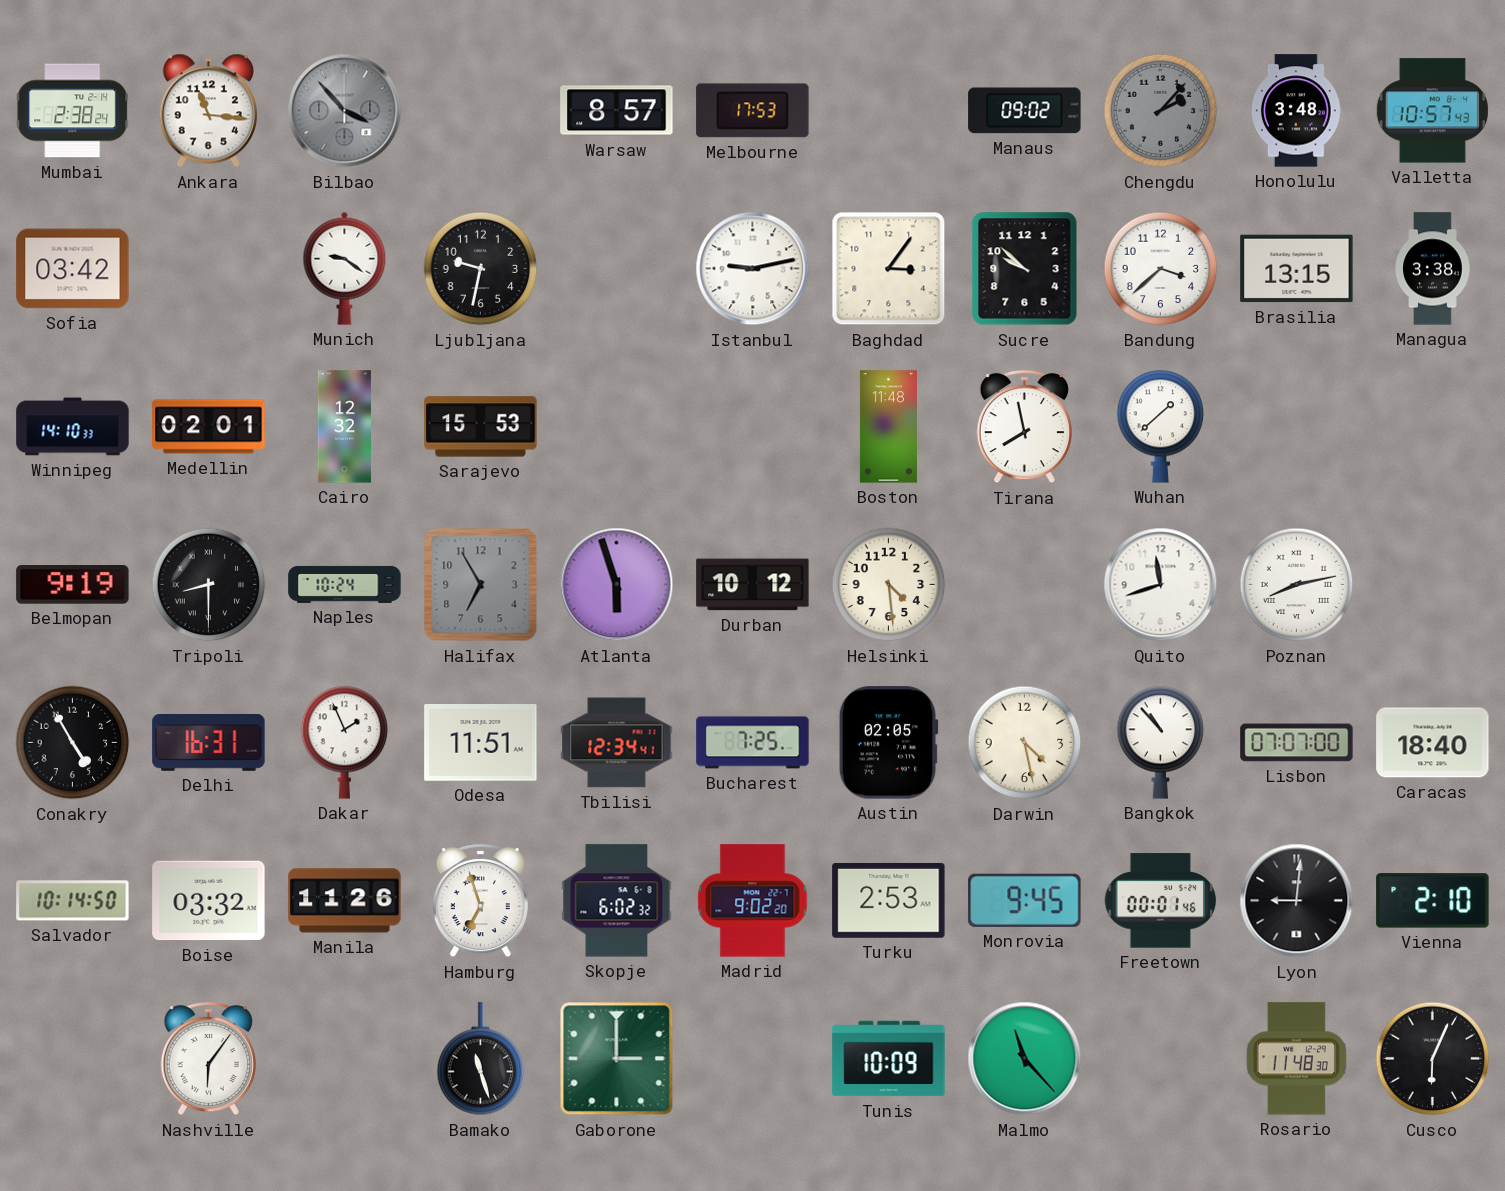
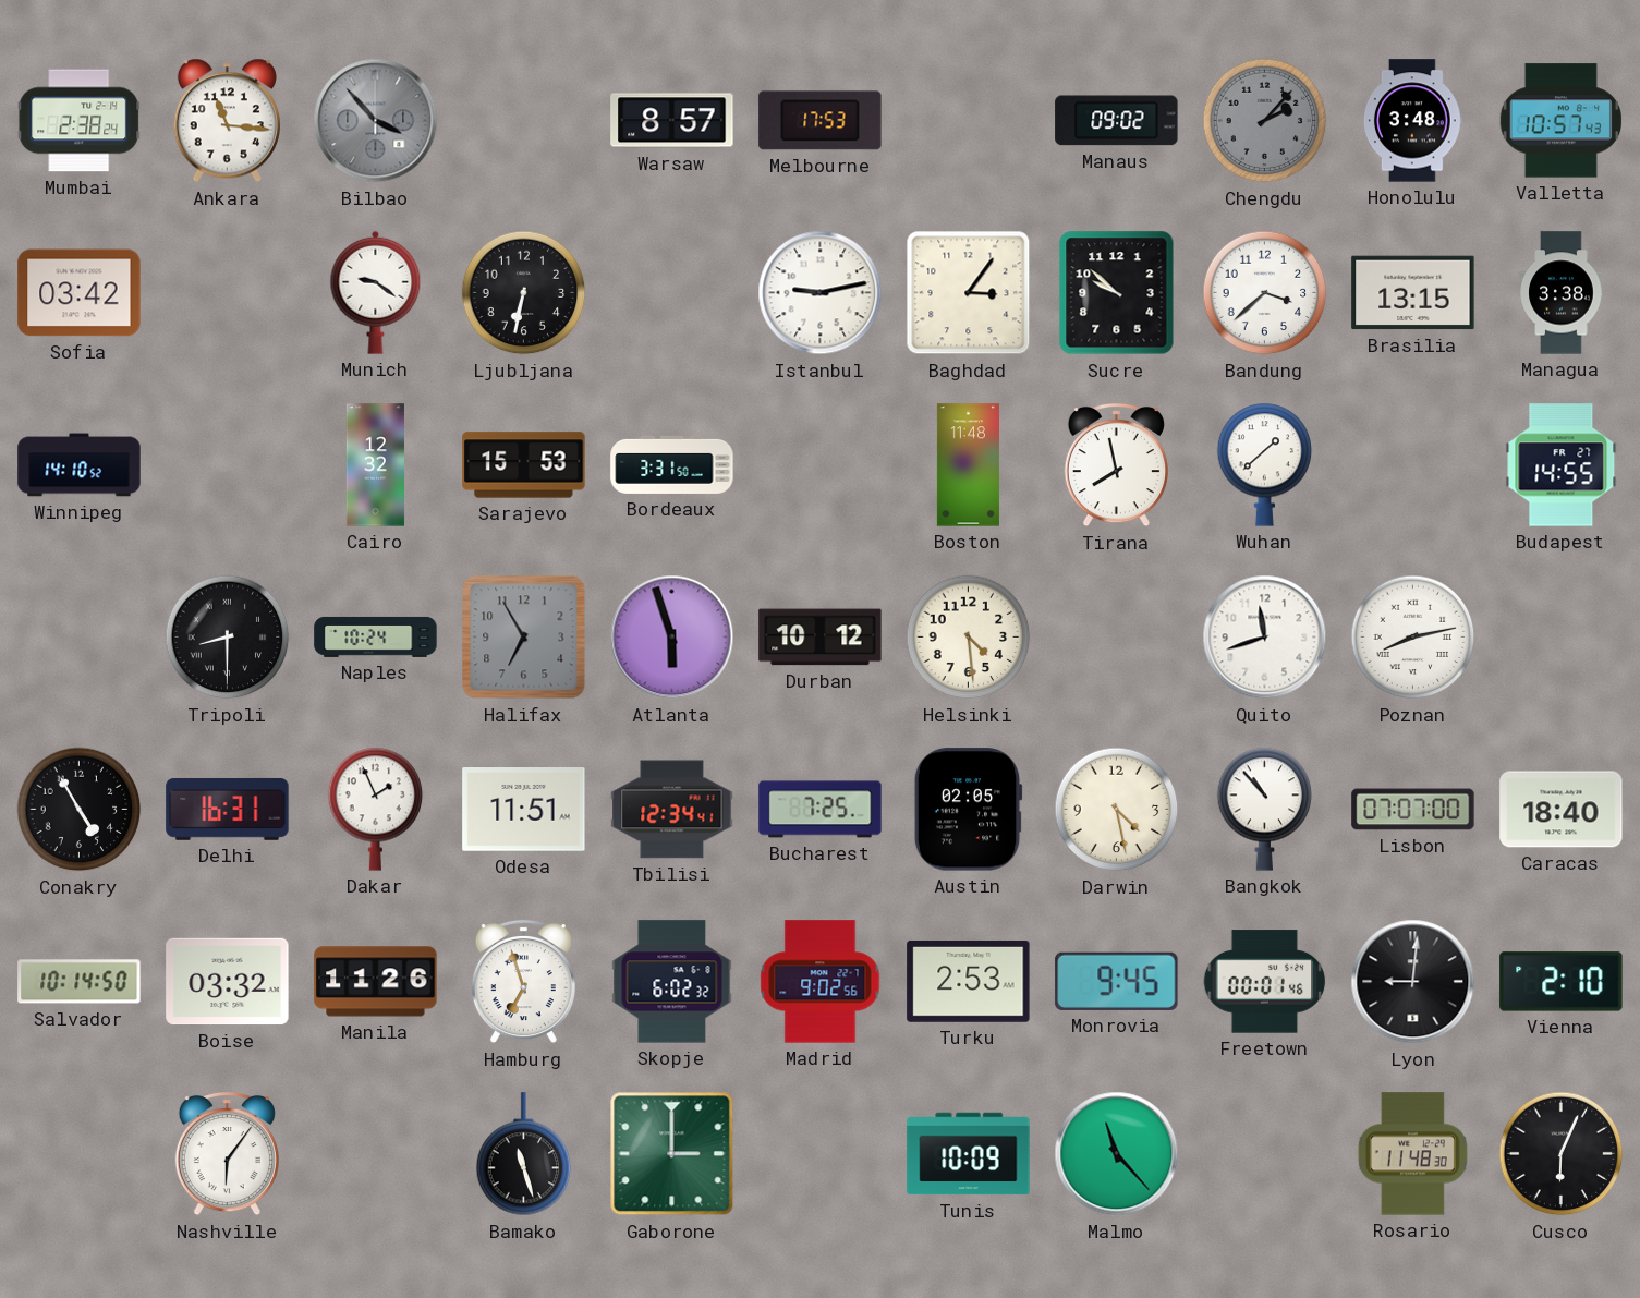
Ljubljana: 9:32 -> 6:32
Winnipeg: 14:10:33 -> 14:10:52
Medellin: 02:01 -> none
Bordeaux: none -> 3:31
Budapest: none -> 14:55
Belmopan: 9:19 -> none
Madrid: 9:02:20 -> 9:02:56
